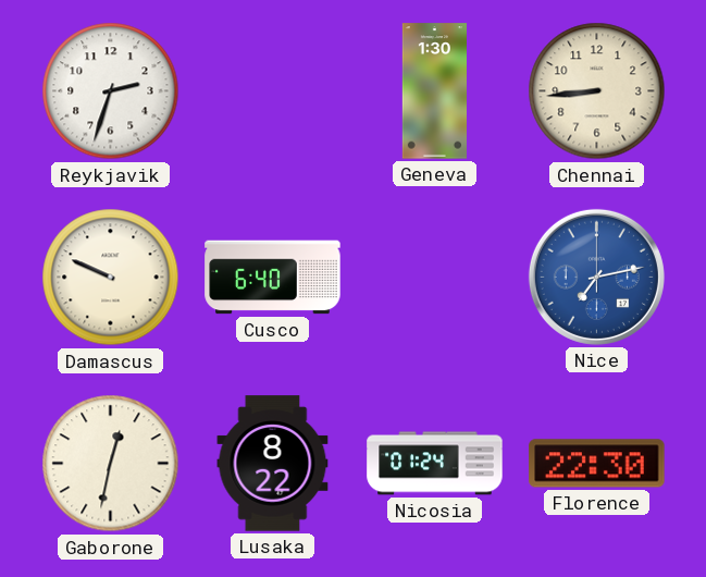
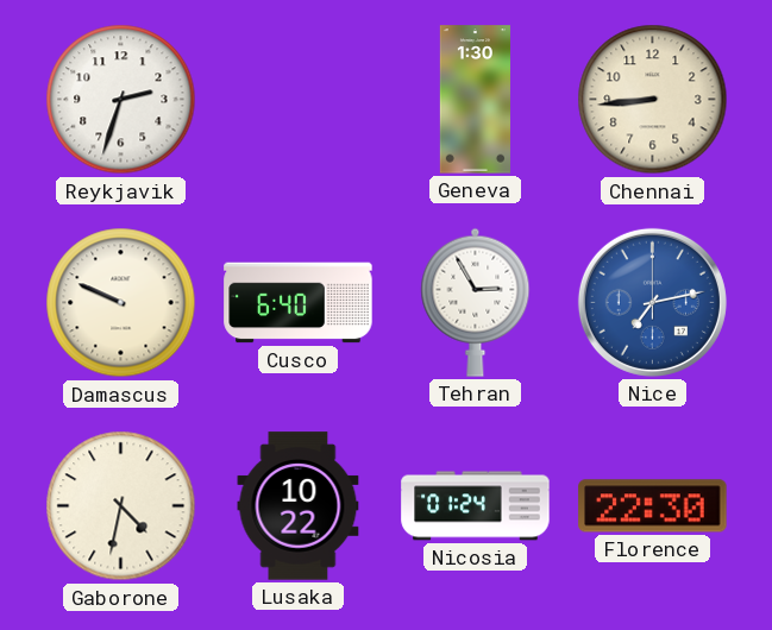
Tehran: none -> 2:55
Gaborone: 12:32 -> 4:32
Lusaka: 8:22 -> 10:22
